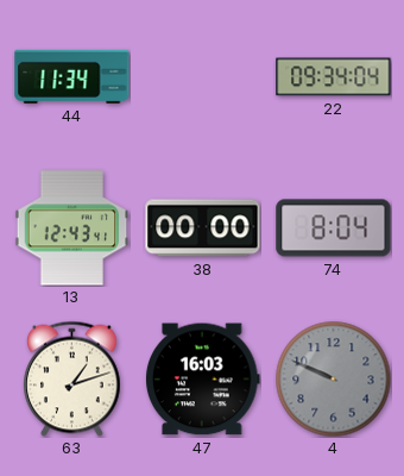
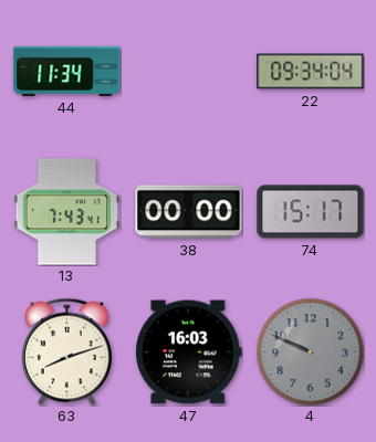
13: 12:43 -> 7:43
74: 8:04 -> 15:17
63: 1:12 -> 8:12
